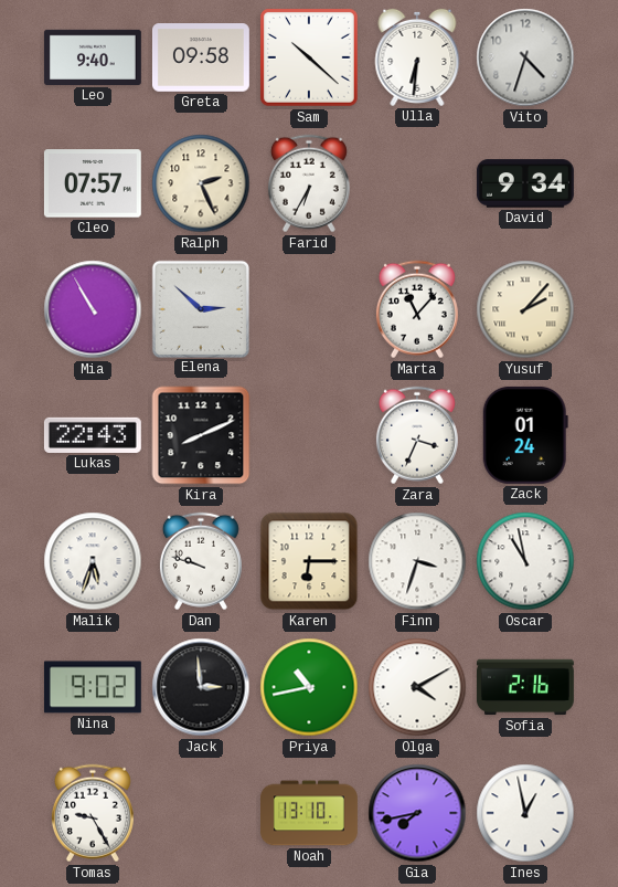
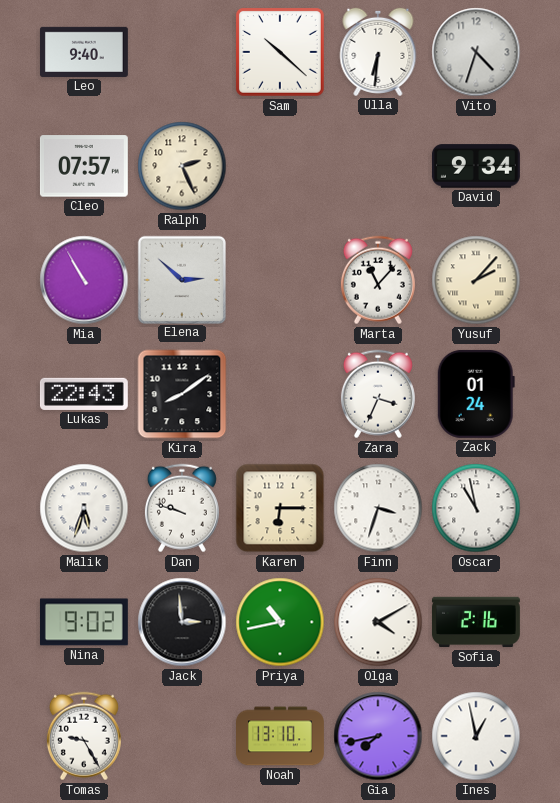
Greta: 09:58 -> none
Farid: 6:35 -> none
Kira: 8:11 -> 8:09
